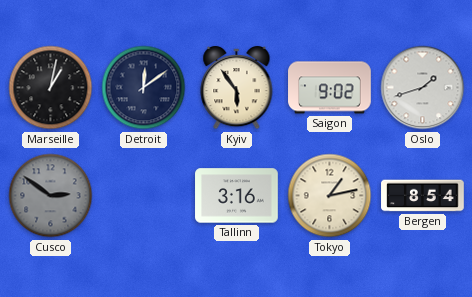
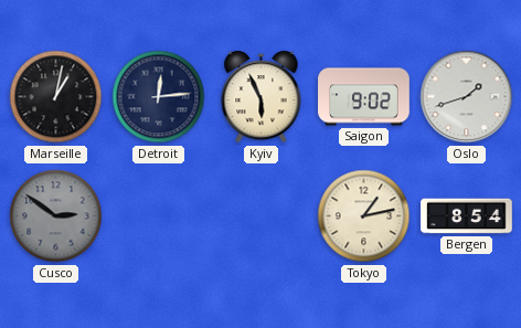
Detroit: 12:09 -> 12:14
Kyiv: 5:54 -> 5:56
Tallinn: 3:16 -> none
